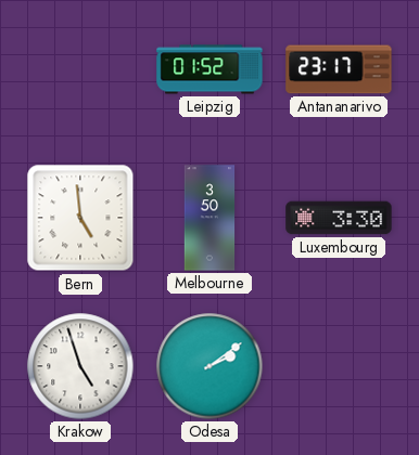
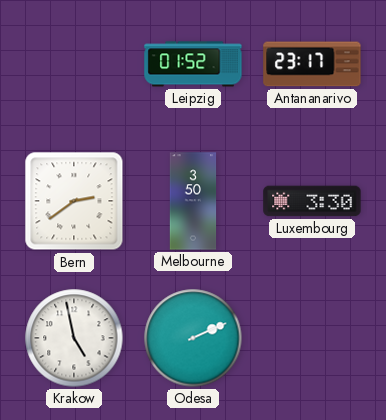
Bern: 4:59 -> 2:39
Krakow: 4:57 -> 4:58
Odesa: 2:09 -> 2:11
